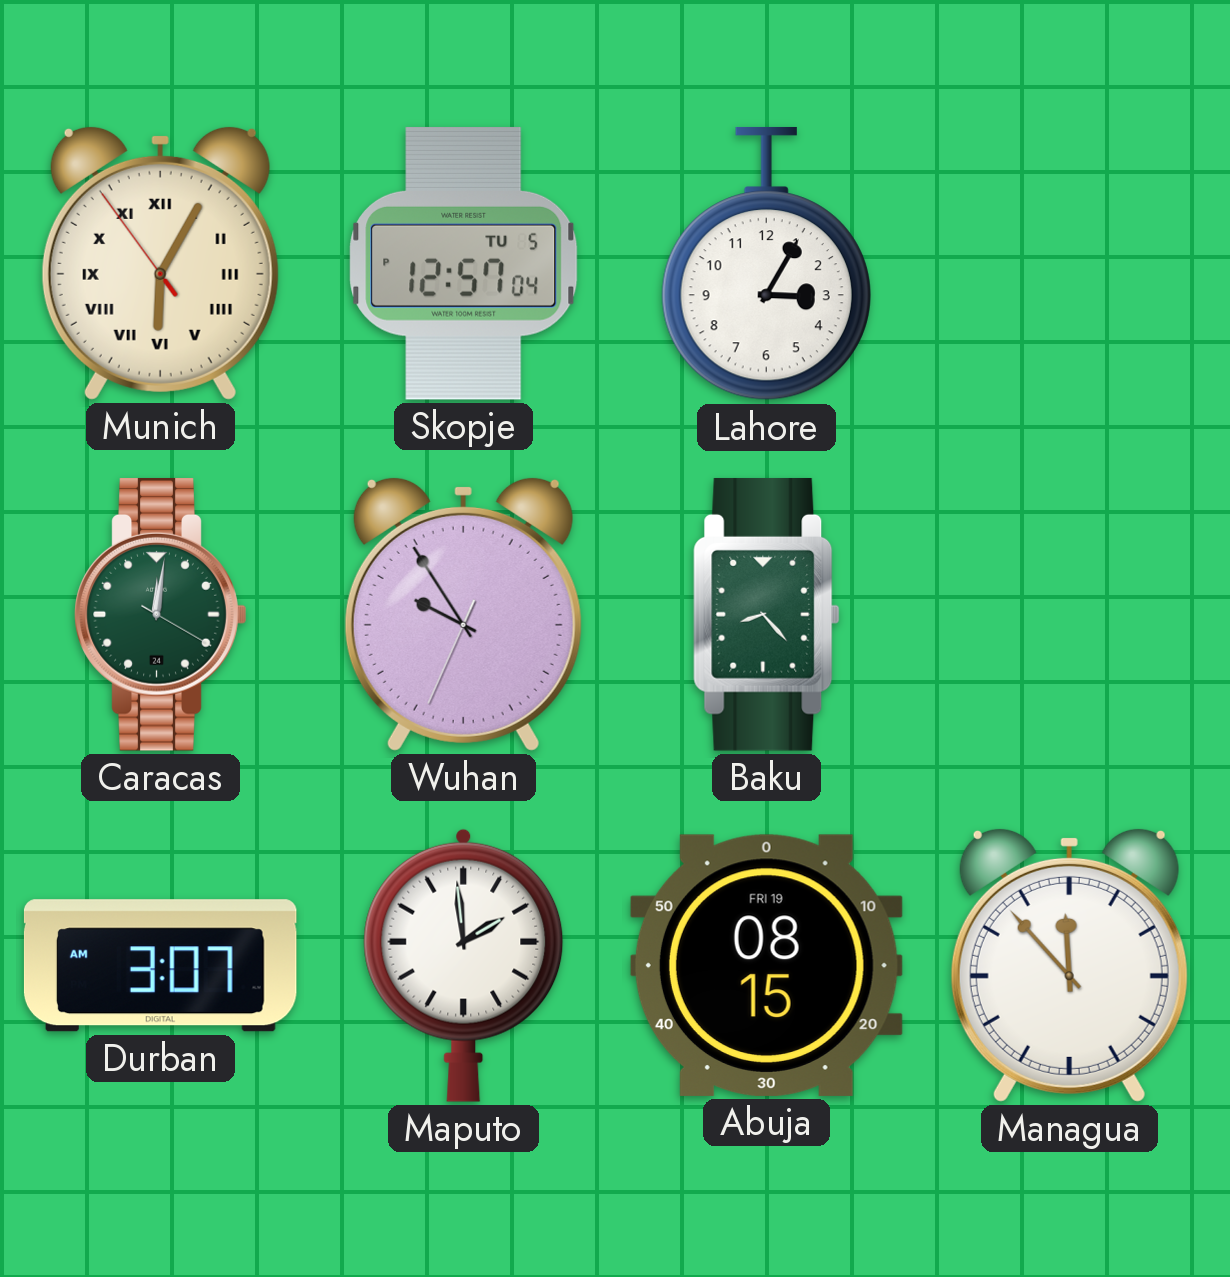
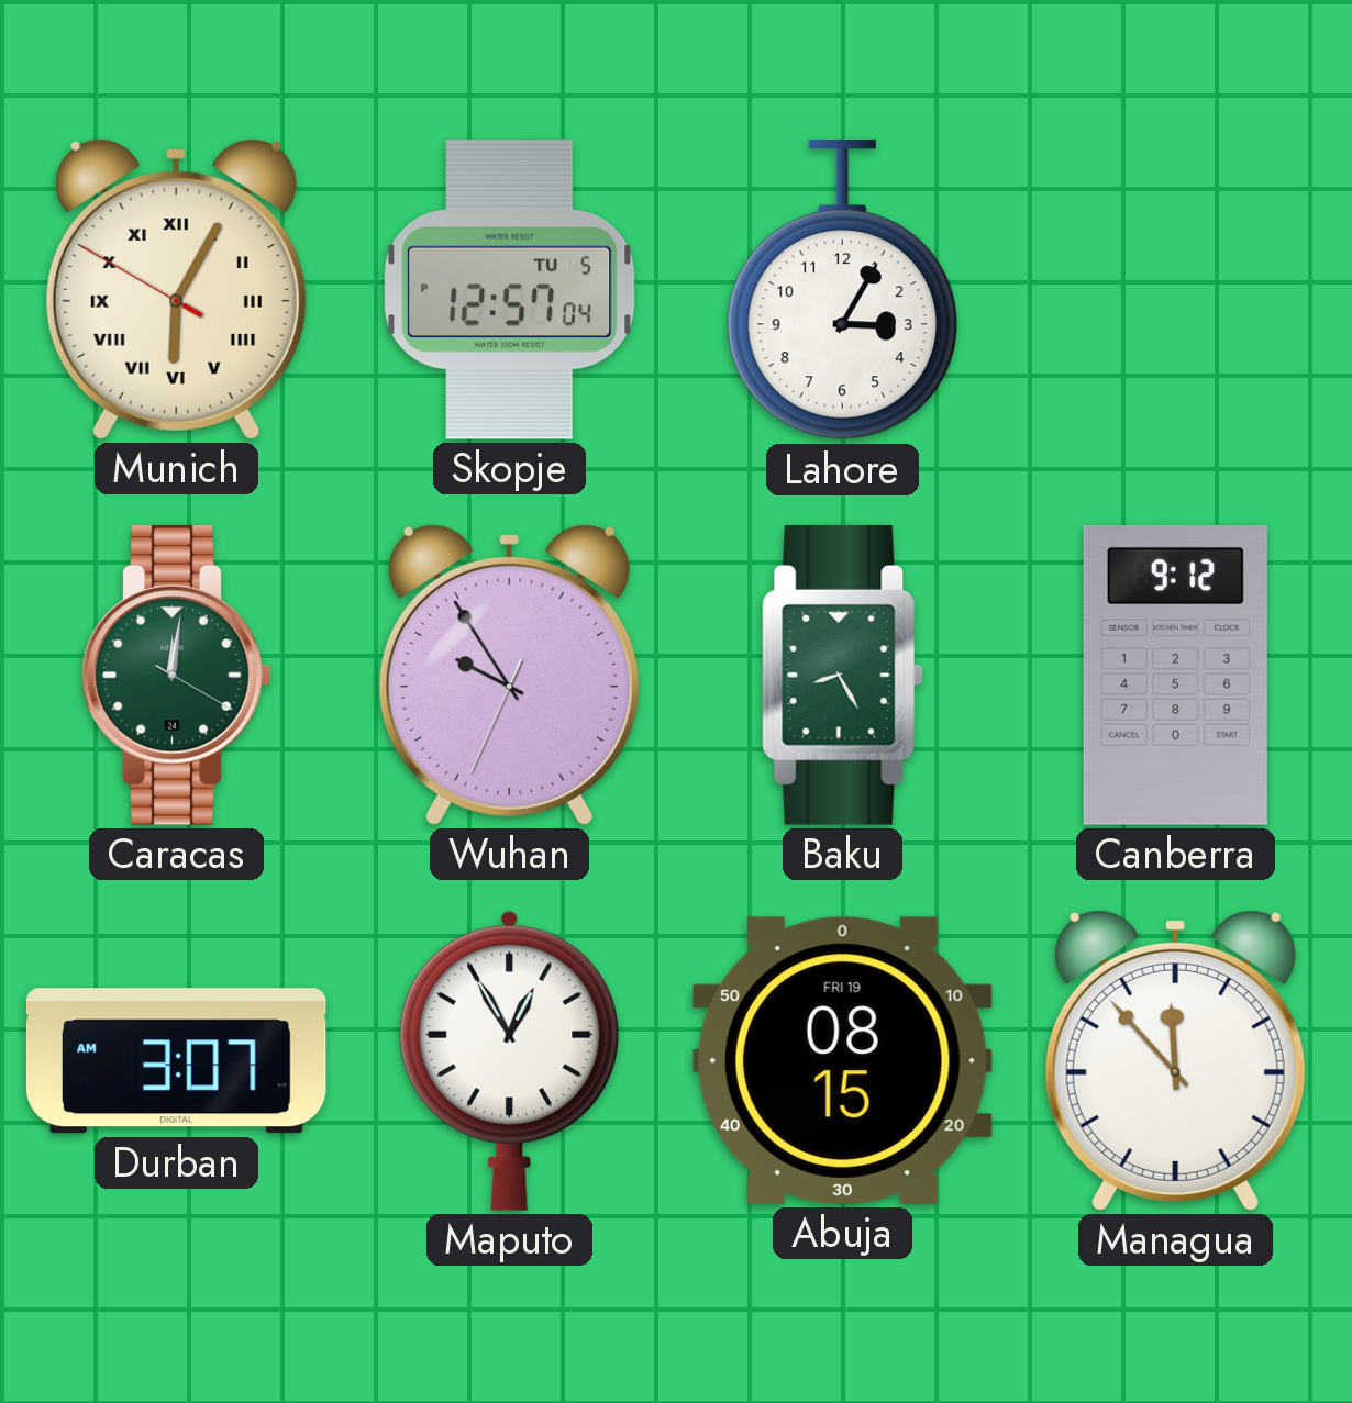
Munich: 6:04:54 -> 6:04:50
Baku: 8:23 -> 8:25
Canberra: none -> 9:12
Maputo: 1:59 -> 12:55
